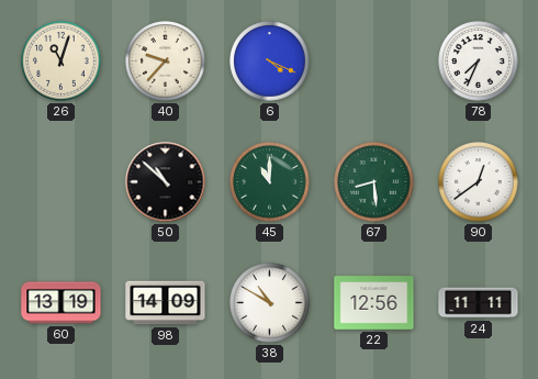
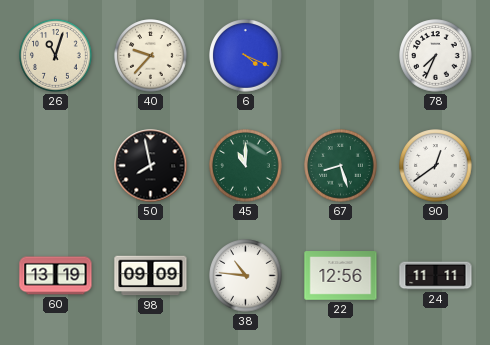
50: 10:52 -> 7:58
67: 8:29 -> 8:27
98: 14:09 -> 09:09
38: 10:50 -> 10:46
